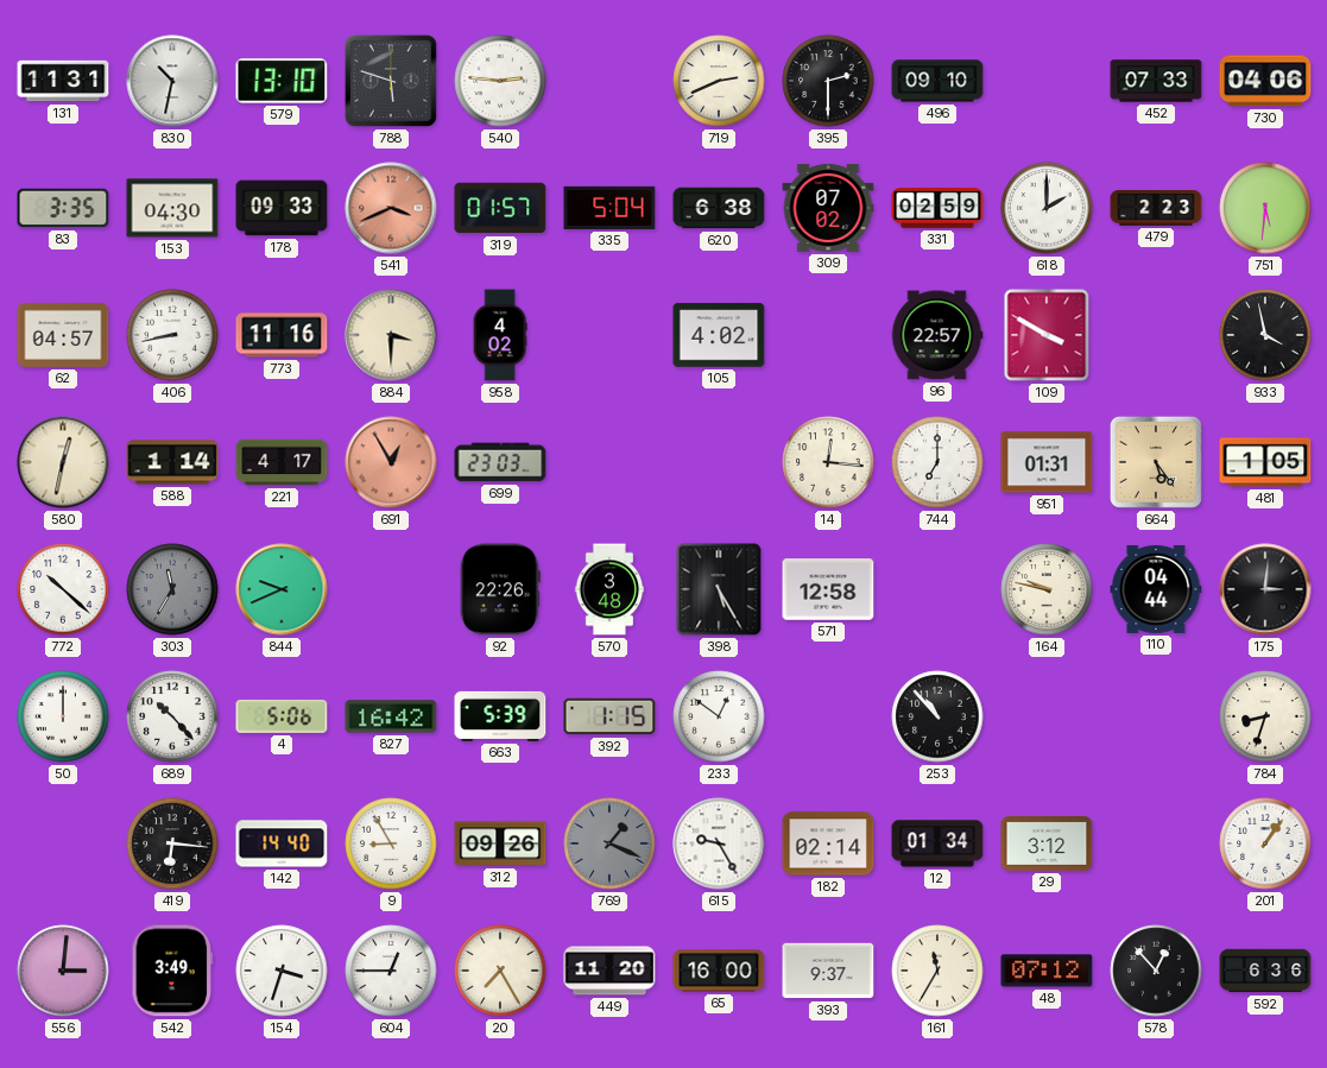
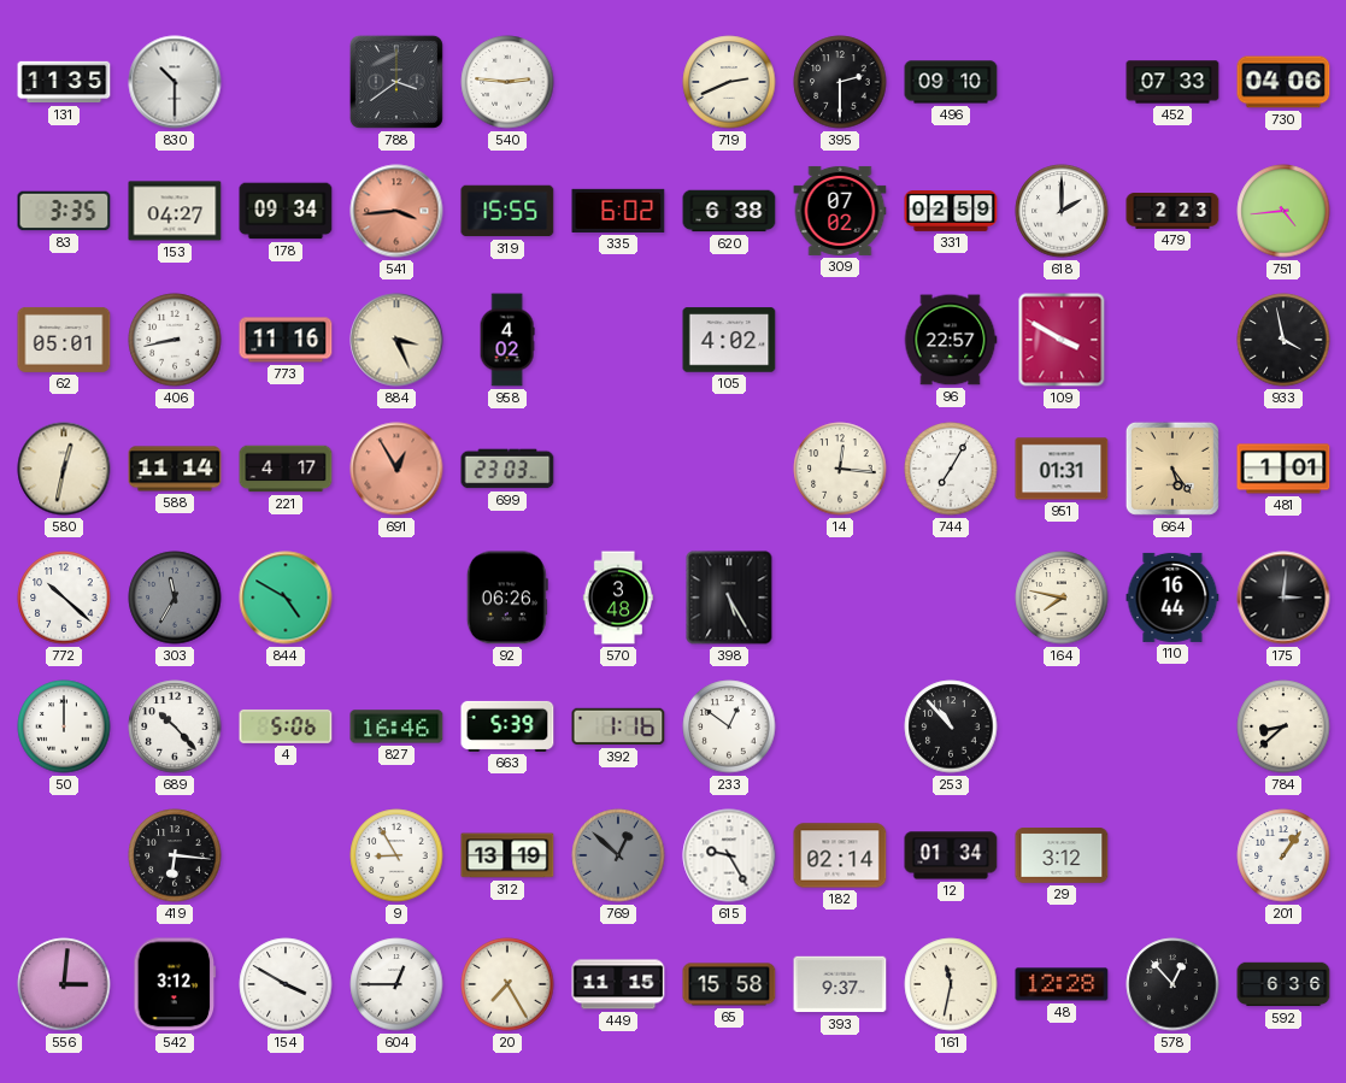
131: 11:31 -> 11:35
830: 10:32 -> 10:30
579: 13:10 -> none
788: 5:48 -> 3:39
153: 04:30 -> 04:27
178: 09:33 -> 09:34
541: 3:41 -> 3:44
319: 01:57 -> 15:55
335: 5:04 -> 6:02
751: 5:31 -> 4:44
62: 04:57 -> 05:01
884: 3:30 -> 3:26
588: 1:14 -> 11:14
744: 7:00 -> 7:05
481: 1:05 -> 1:01
844: 9:41 -> 4:50
92: 22:26 -> 06:26
571: 12:58 -> none
164: 9:47 -> 7:47
110: 04:44 -> 16:44
827: 16:42 -> 16:46
392: 1:15 -> 1:16
784: 8:33 -> 8:38
142: 14:40 -> none
312: 09:26 -> 13:19
769: 1:19 -> 12:52
542: 3:49 -> 3:12
154: 3:33 -> 3:50
449: 11:20 -> 11:15
65: 16:00 -> 15:58
161: 11:35 -> 11:32
48: 07:12 -> 12:28
